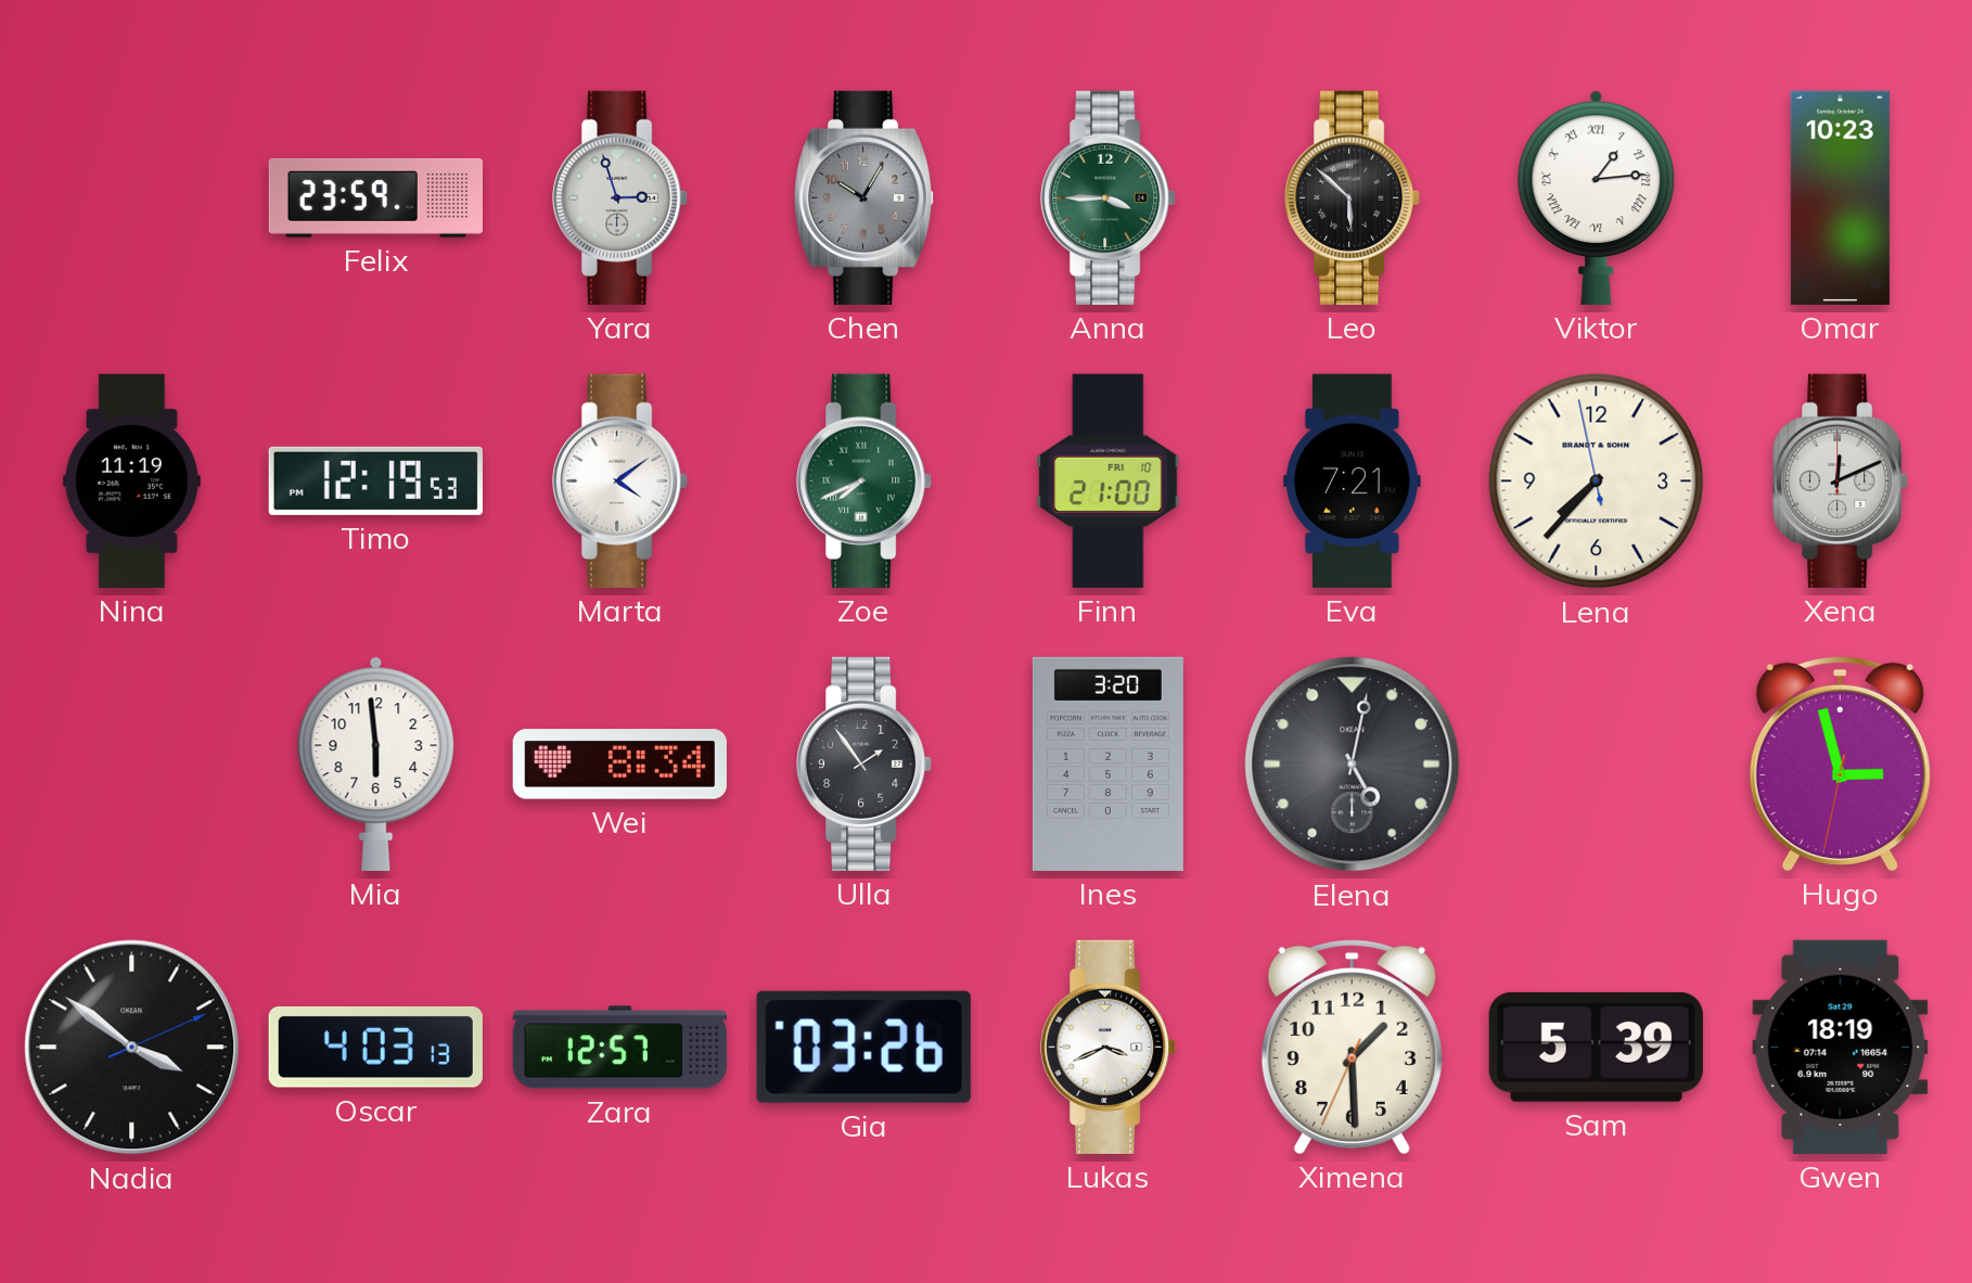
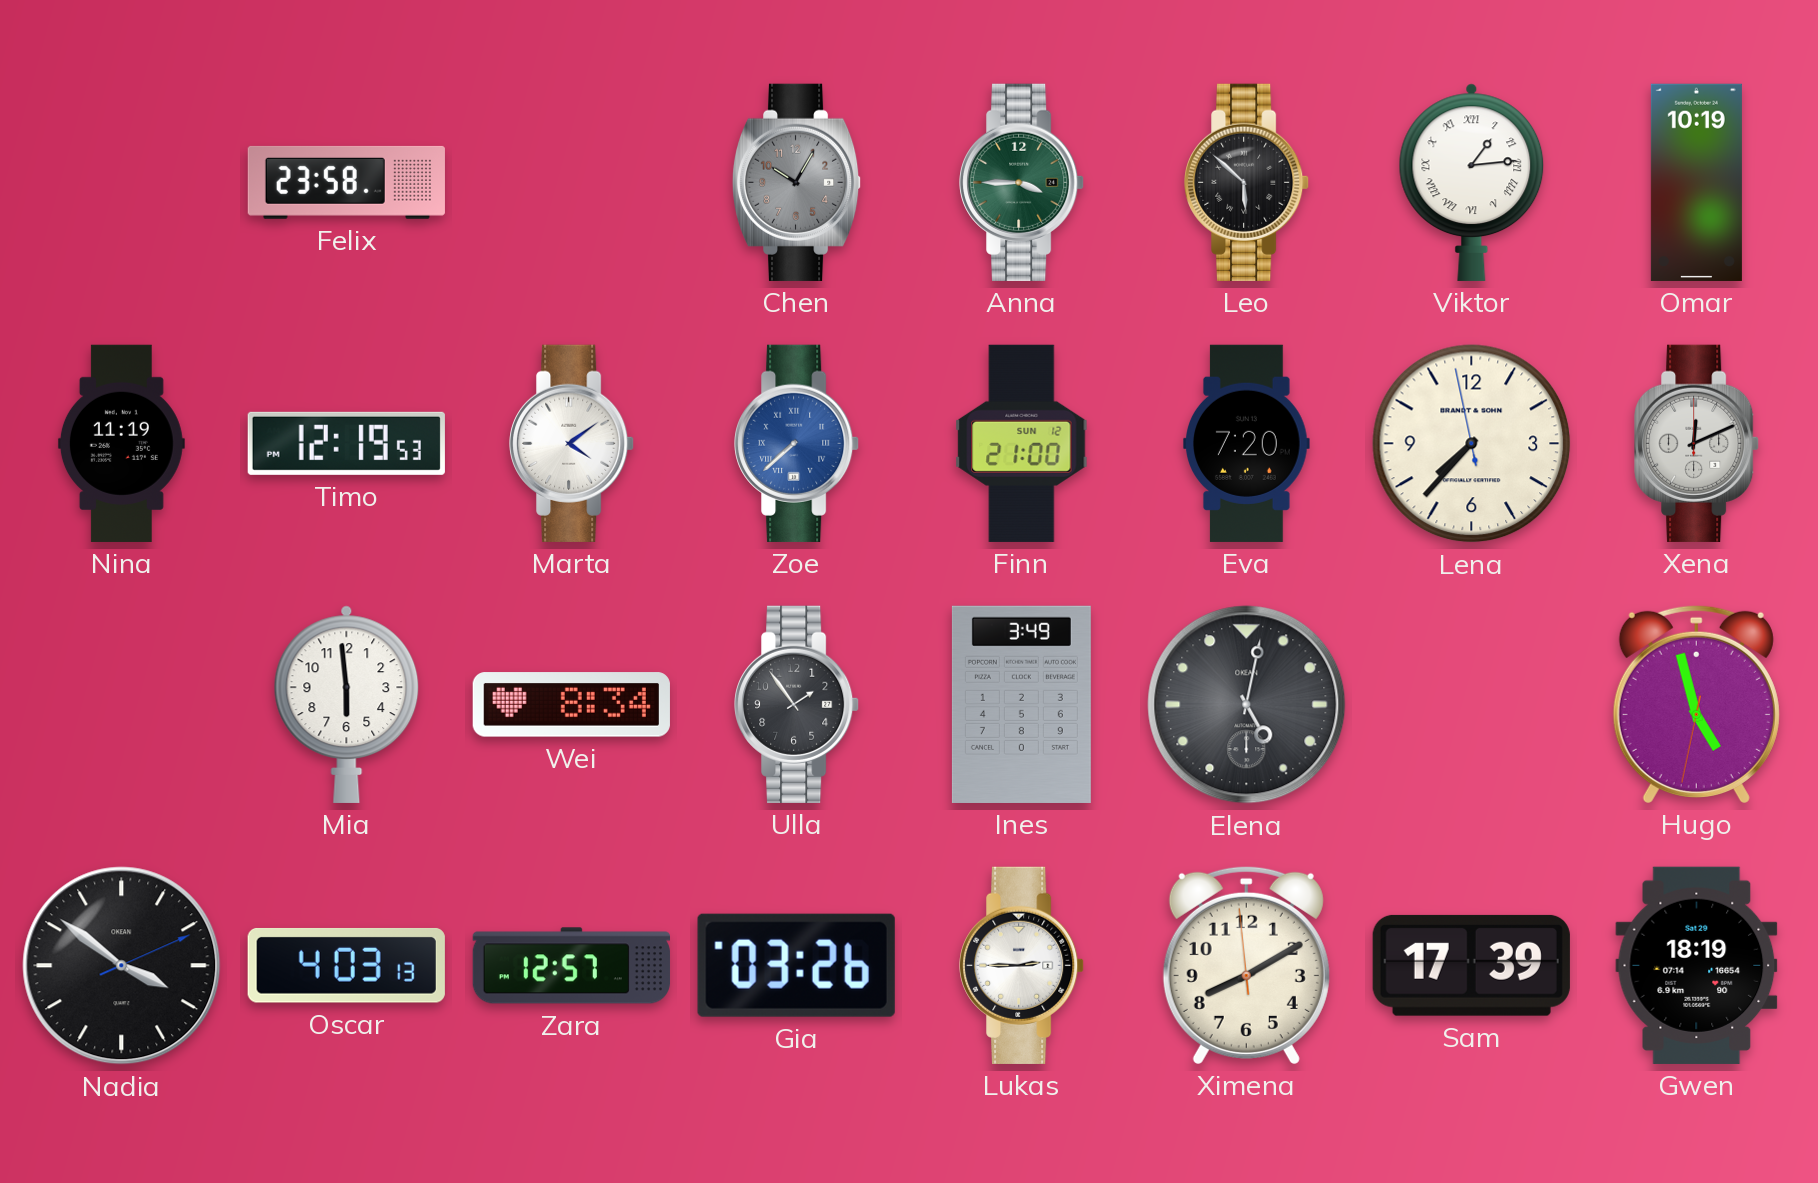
Felix: 23:59 -> 23:58
Yara: 2:57 -> none
Omar: 10:23 -> 10:19
Zoe: 7:41 -> 7:38
Zoe dial: green -> blue
Finn date: FRI 10 -> SUN 12
Eva: 7:21 -> 7:20
Ines: 3:20 -> 3:49
Hugo: 2:57 -> 4:57
Lukas: 3:41 -> 2:45
Ximena: 1:29 -> 8:09
Sam: 5:39 -> 17:39
